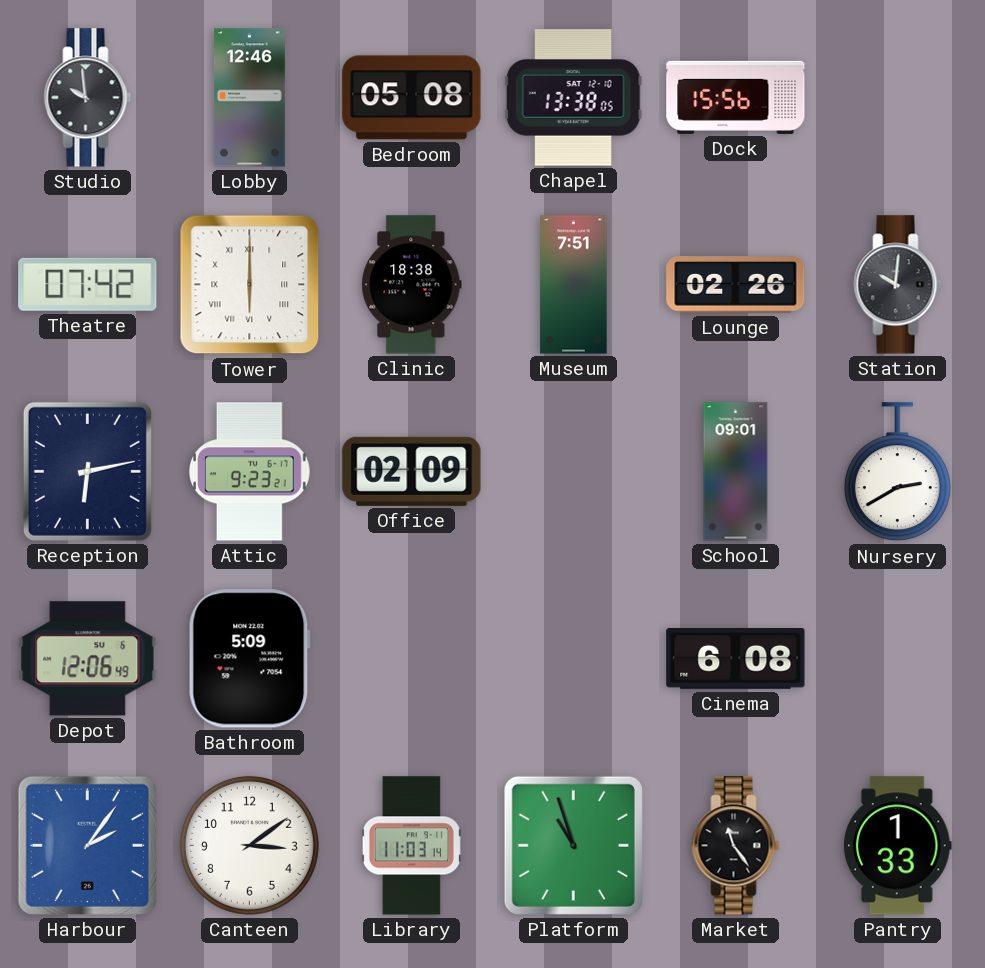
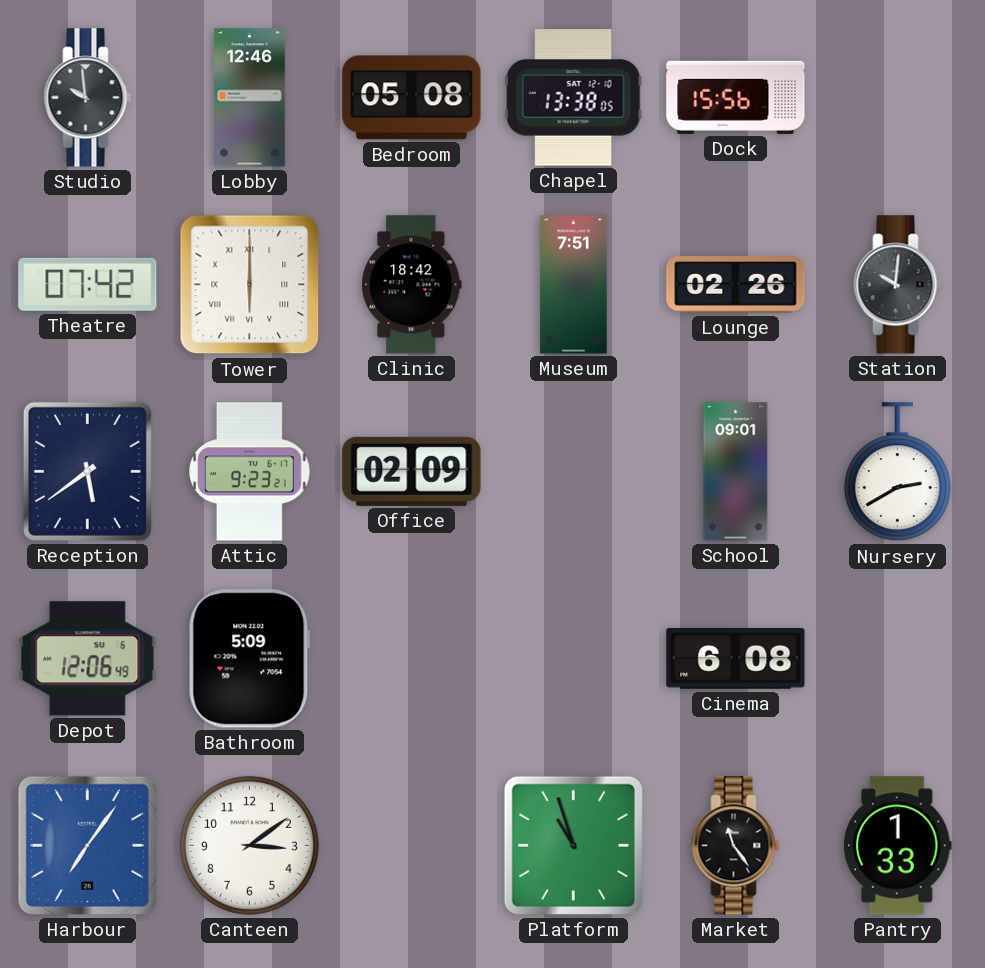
Clinic: 18:38 -> 18:42
Reception: 6:13 -> 5:39
Harbour: 2:06 -> 7:06
Library: 11:03 -> none
